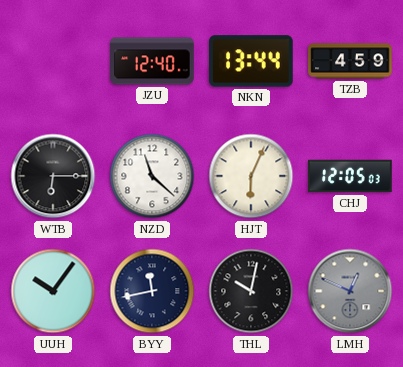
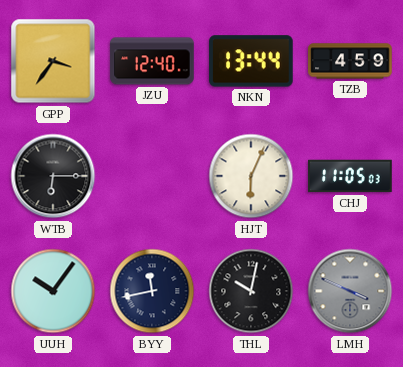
GPP: none -> 3:36
NZD: 11:22 -> none
CHJ: 12:05 -> 11:05
LMH: 12:49 -> 3:49
